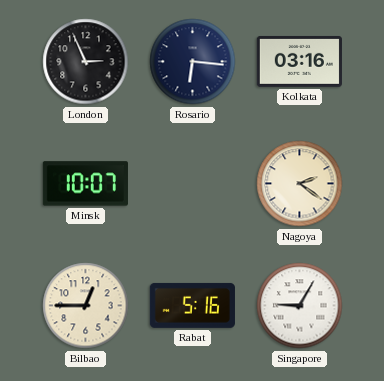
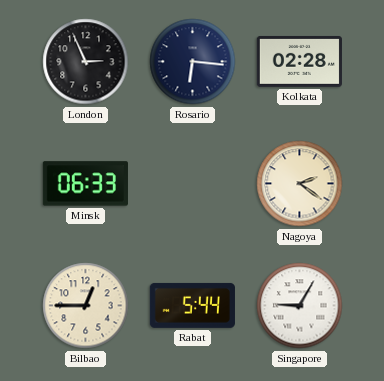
Kolkata: 03:16 -> 02:28
Minsk: 10:07 -> 06:33
Rabat: 5:16 -> 5:44
